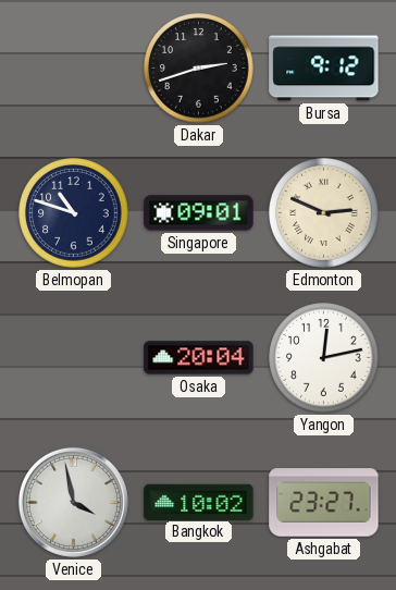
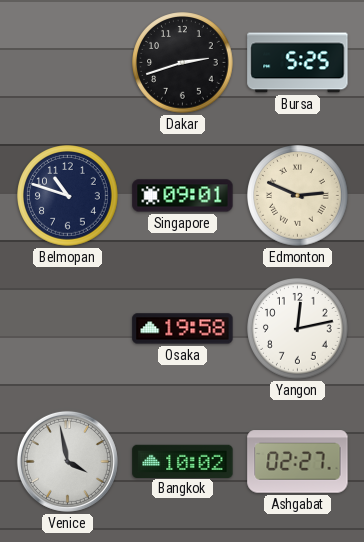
Bursa: 9:12 -> 5:25
Osaka: 20:04 -> 19:58
Ashgabat: 23:27 -> 02:27
